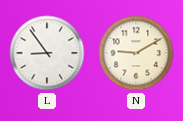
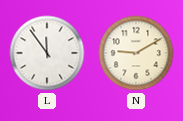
L: 8:54 -> 11:54
